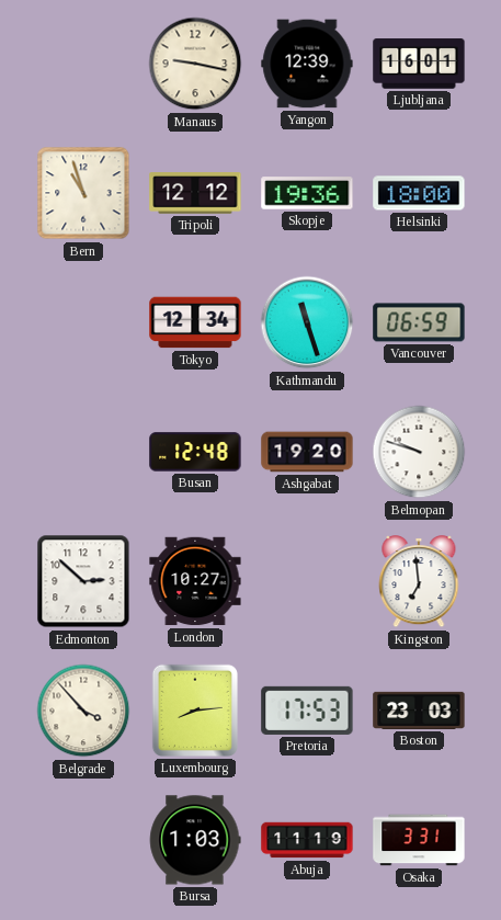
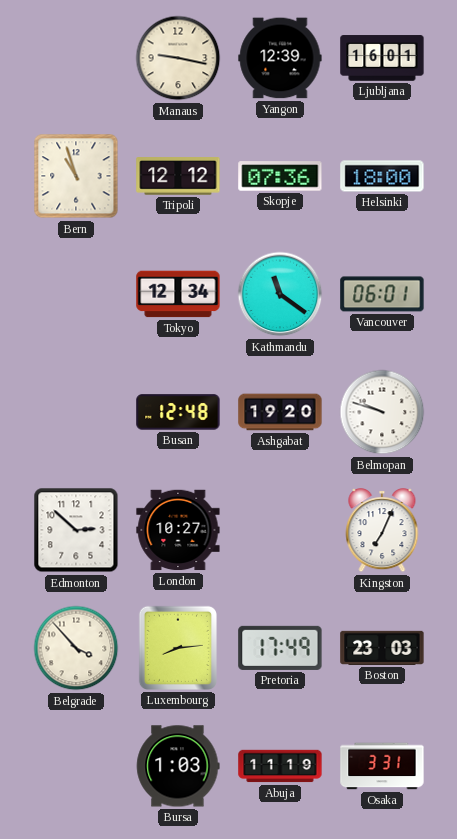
Skopje: 19:36 -> 07:36
Kathmandu: 11:27 -> 11:21
Vancouver: 06:59 -> 06:01
Kingston: 6:59 -> 7:04
Pretoria: 17:53 -> 17:49
